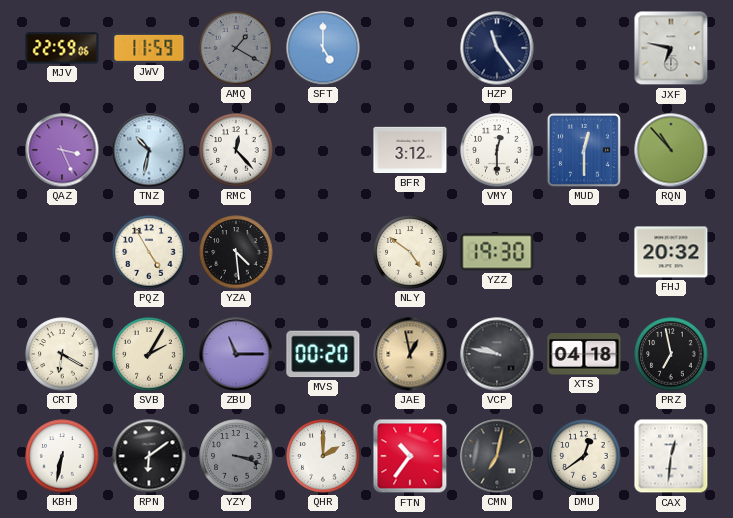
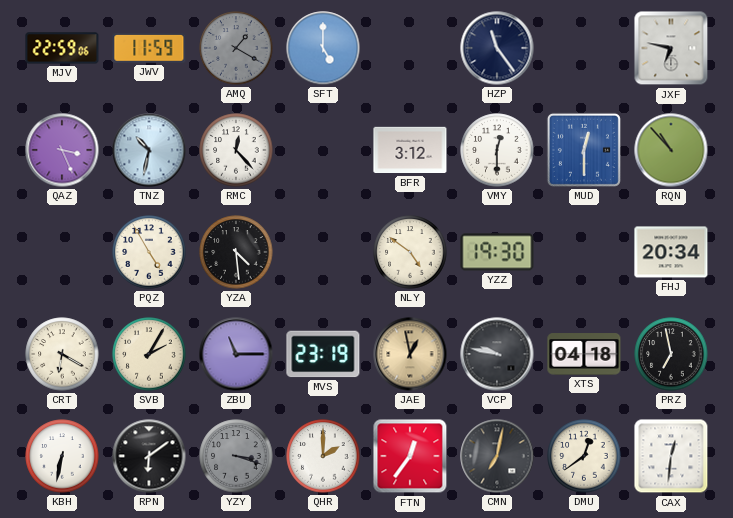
FHJ: 20:32 -> 20:34
MVS: 00:20 -> 23:19
FTN: 10:36 -> 12:36
